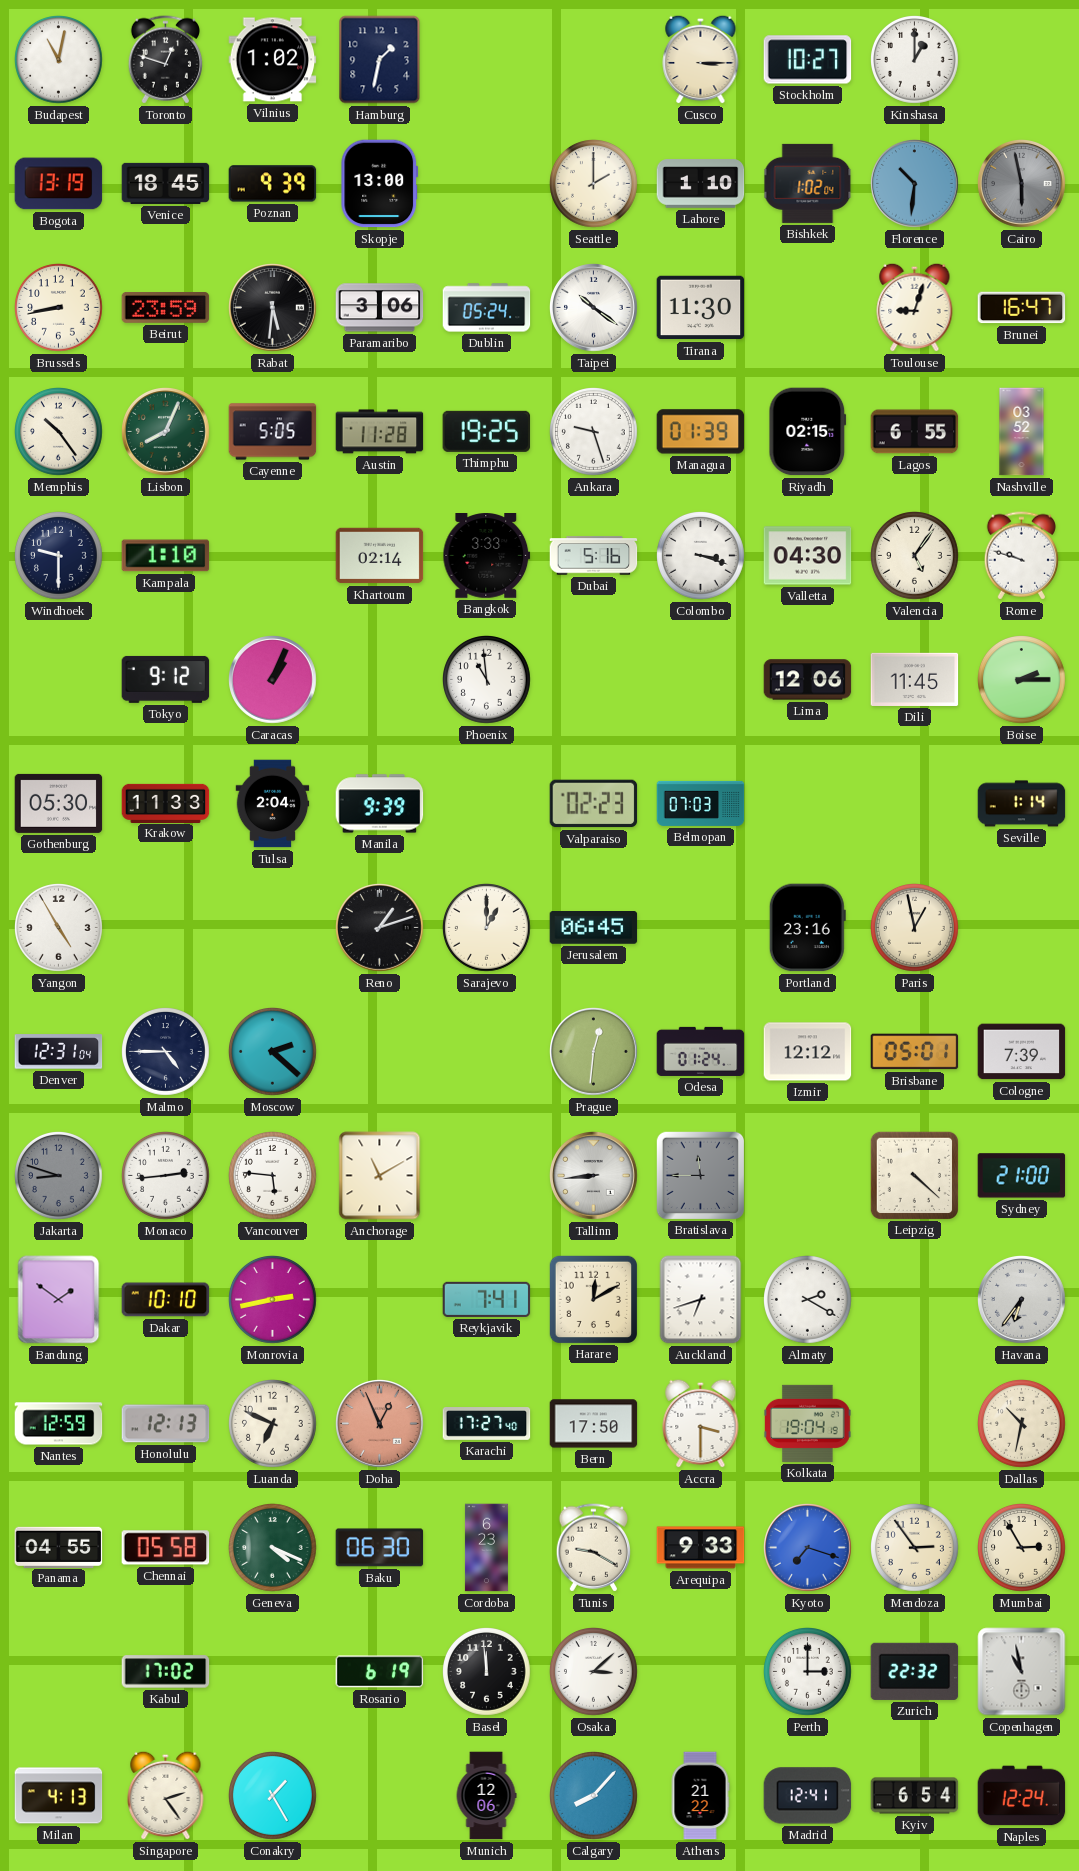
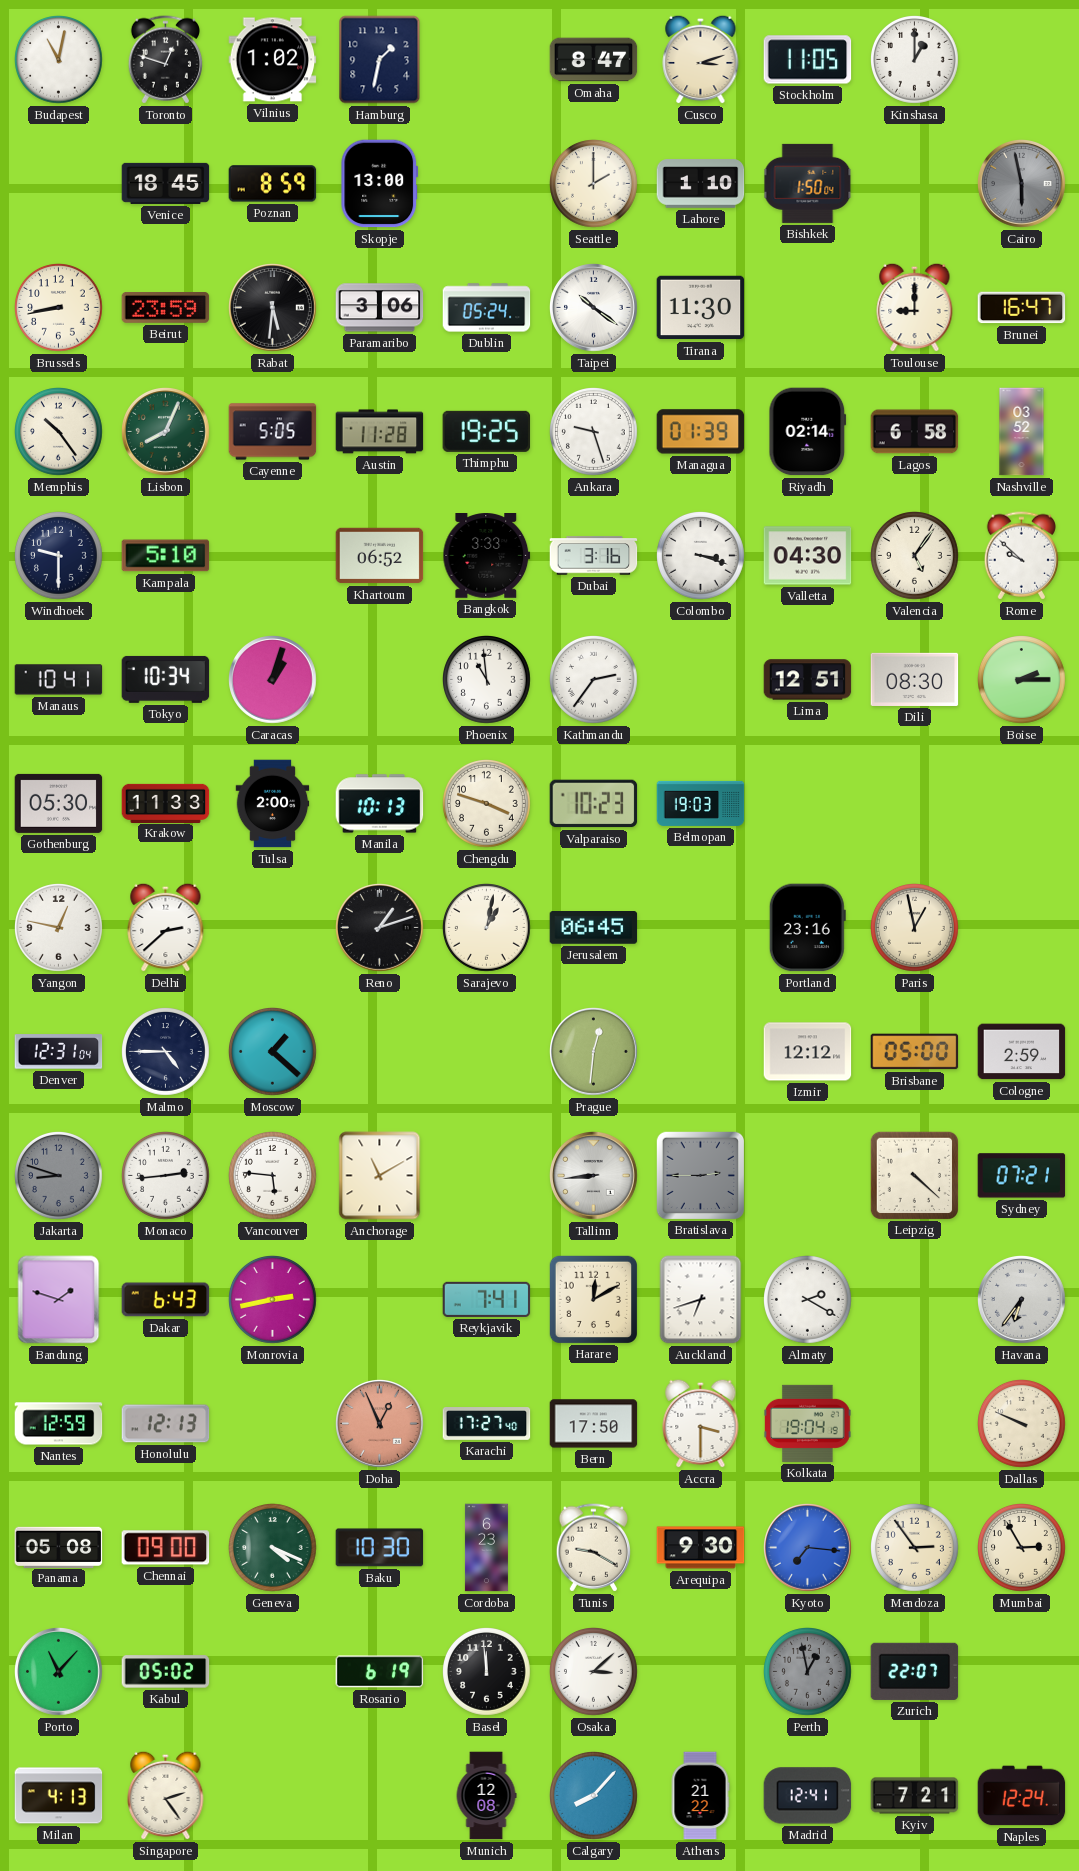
Omaha: none -> 8:47
Cusco: 3:15 -> 3:12
Stockholm: 10:27 -> 11:05
Bogota: 13:19 -> none
Poznan: 9:39 -> 8:59
Bishkek: 1:02 -> 1:50
Florence: 10:31 -> none
Toulouse: 9:03 -> 9:00
Riyadh: 02:15 -> 02:14
Lagos: 6:55 -> 6:58
Kampala: 1:10 -> 5:10
Khartoum: 02:14 -> 06:52
Dubai: 5:16 -> 3:16
Rome: 9:48 -> 9:52
Manaus: none -> 10:41
Tokyo: 9:12 -> 10:34
Caracas: 1:04 -> 1:03
Kathmandu: none -> 2:36
Lima: 12:06 -> 12:51
Dili: 11:45 -> 08:30
Tulsa: 2:04 -> 2:00
Manila: 9:39 -> 10:13
Chengdu: none -> 3:48
Valparaiso: 02:23 -> 10:23
Belmopan: 07:03 -> 19:03
Seville: 1:14 -> none
Yangon: 4:55 -> 12:47
Delhi: none -> 2:38
Sarajevo: 1:00 -> 1:02
Moscow: 2:22 -> 1:22
Odesa: 01:24 -> none
Brisbane: 05:01 -> 05:00
Cologne: 7:39 -> 2:59
Bratislava: 11:45 -> 2:45
Sydney: 21:00 -> 07:21
Bandung: 1:51 -> 1:48
Dakar: 10:10 -> 6:43
Luanda: 6:49 -> none
Dallas: 10:32 -> 9:49
Panama: 04:55 -> 05:08
Chennai: 05:58 -> 09:00
Baku: 06:30 -> 10:30
Arequipa: 9:33 -> 9:30
Kyoto: 7:18 -> 7:16
Porto: none -> 11:07
Kabul: 17:02 -> 05:02
Perth: 3:00 -> 12:58
Perth dial: white -> grey
Zurich: 22:32 -> 22:07
Copenhagen: 10:58 -> none
Conakry: 1:25 -> none
Munich: 12:06 -> 12:08
Kyiv: 6:54 -> 7:21
